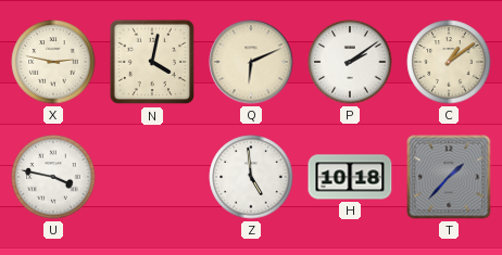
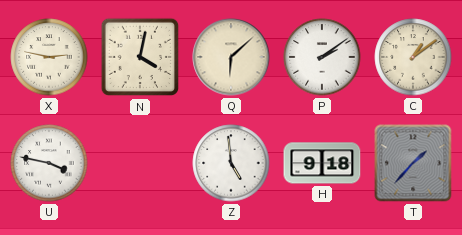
Q: 6:11 -> 6:08
H: 10:18 -> 9:18
